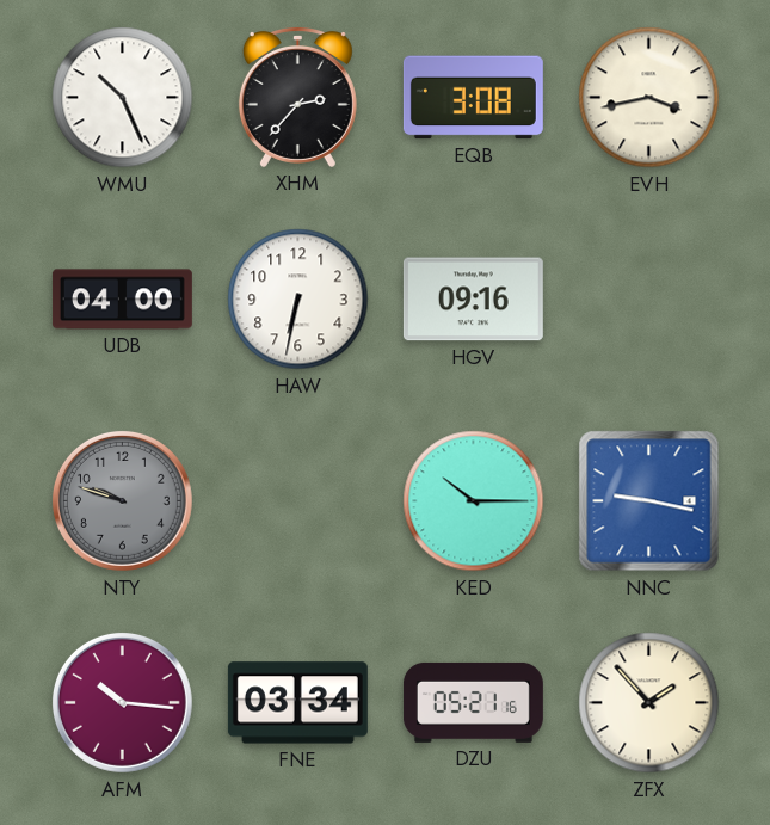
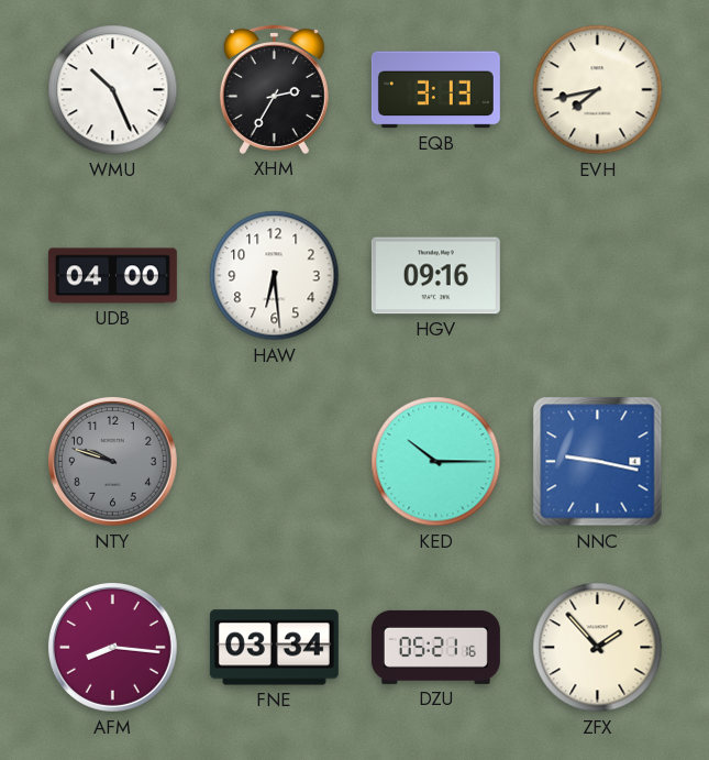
XHM: 2:37 -> 2:35
EQB: 3:08 -> 3:13
EVH: 3:43 -> 7:43
HAW: 6:32 -> 6:29
AFM: 10:16 -> 8:16
